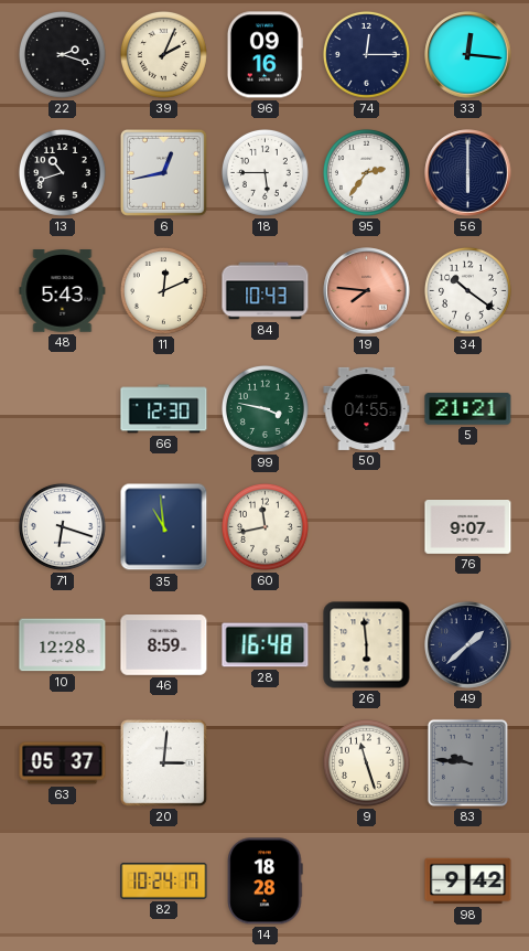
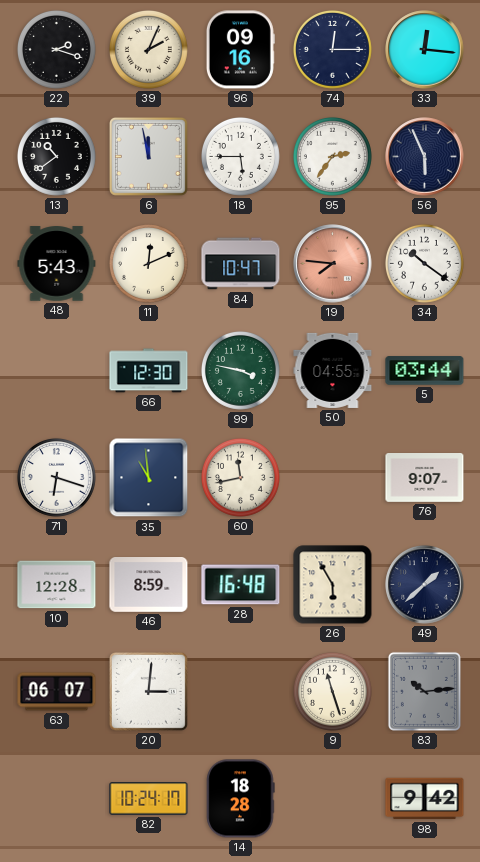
13: 10:42 -> 10:39
6: 12:43 -> 11:58
56: 6:00 -> 5:56
84: 10:43 -> 10:47
5: 21:21 -> 03:44
26: 5:59 -> 5:55
63: 05:37 -> 06:07
83: 9:46 -> 10:14
